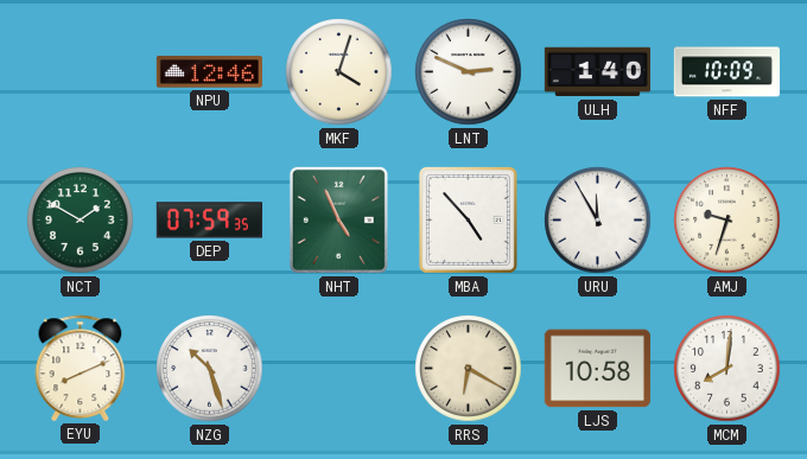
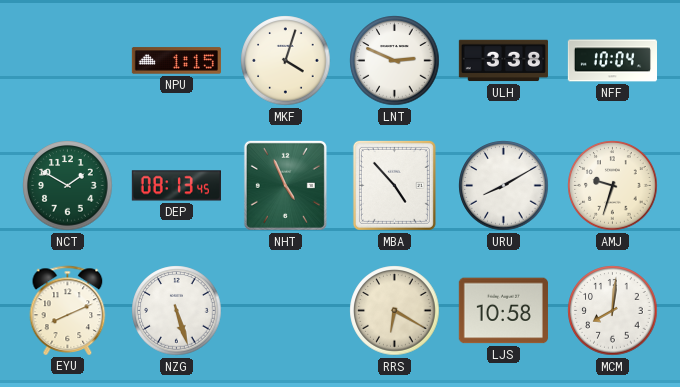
NPU: 12:46 -> 1:15
ULH: 1:40 -> 3:38
NFF: 10:09 -> 10:04
DEP: 07:59 -> 08:13
URU: 11:55 -> 8:10
NZG: 10:27 -> 5:27
